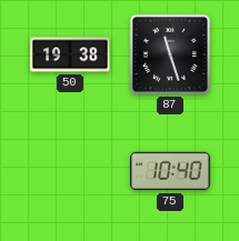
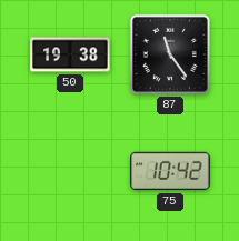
87: 11:27 -> 11:24
75: 10:40 -> 10:42
